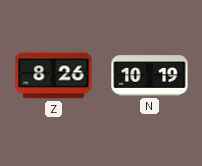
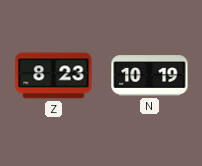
Z: 8:26 -> 8:23
